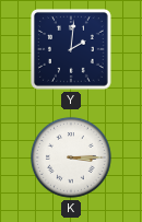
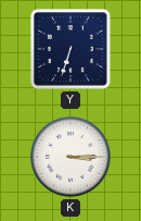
Y: 2:01 -> 6:33
